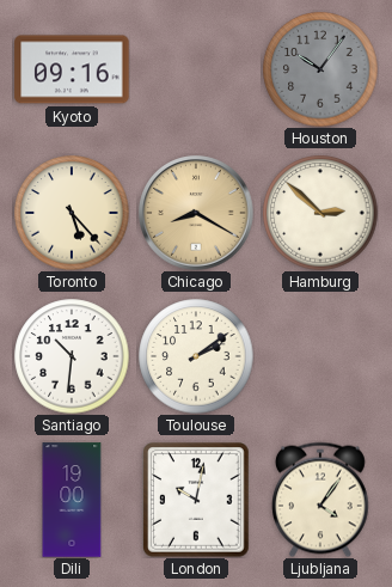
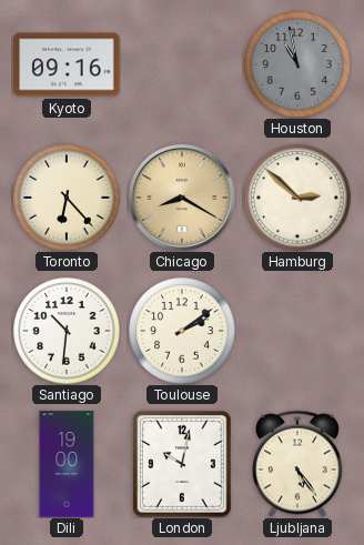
Houston: 10:06 -> 10:58
Toronto: 5:23 -> 6:23
Ljubljana: 4:06 -> 5:24
